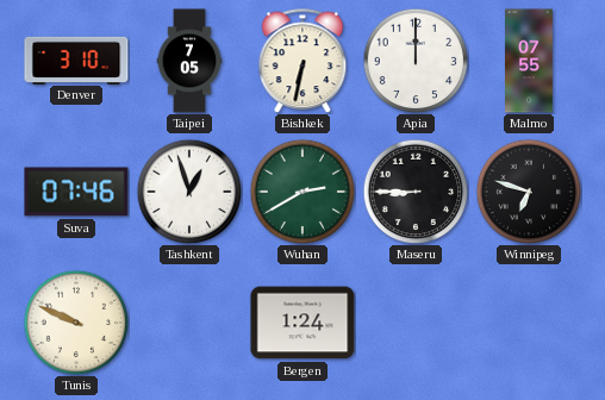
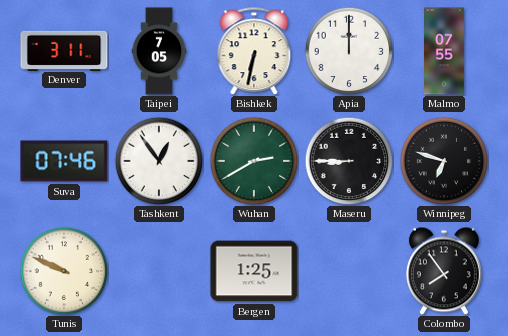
Denver: 3:10 -> 3:11
Tashkent: 12:57 -> 12:54
Bergen: 1:24 -> 1:25
Colombo: none -> 7:54
